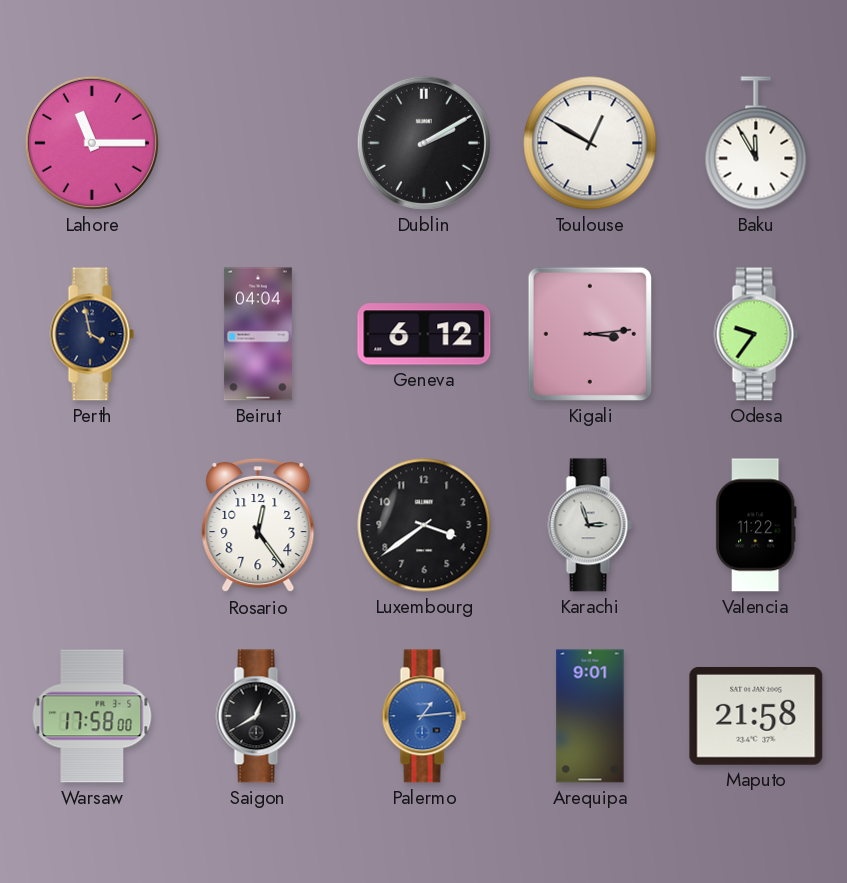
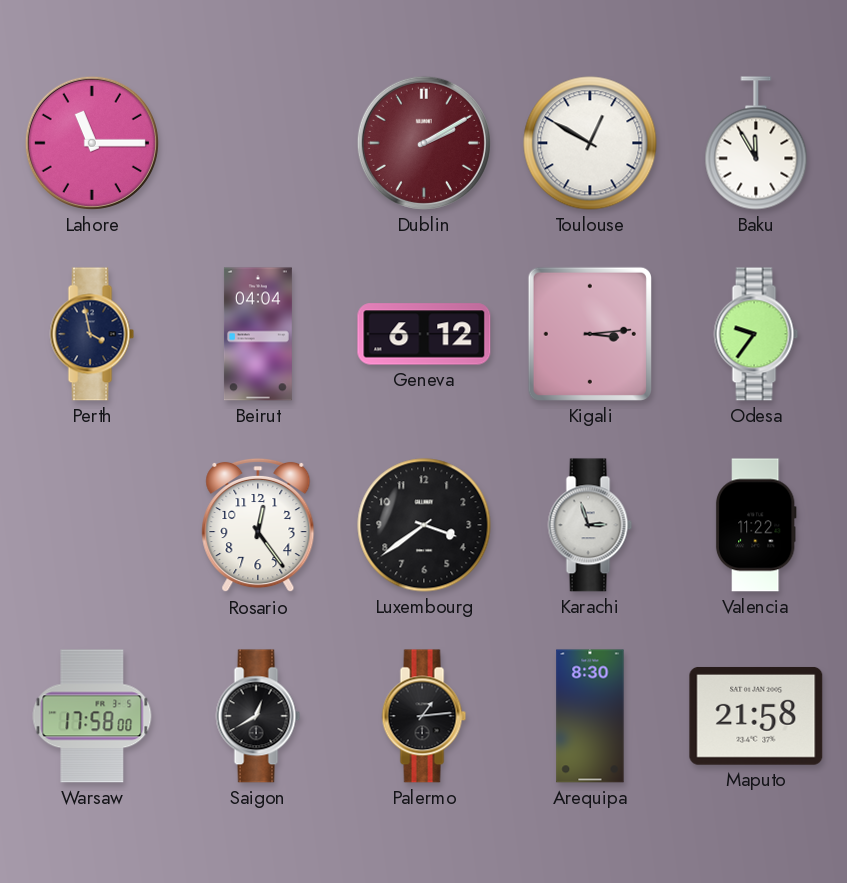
Dublin dial: black -> burgundy
Palermo dial: blue -> black
Arequipa: 9:01 -> 8:30
